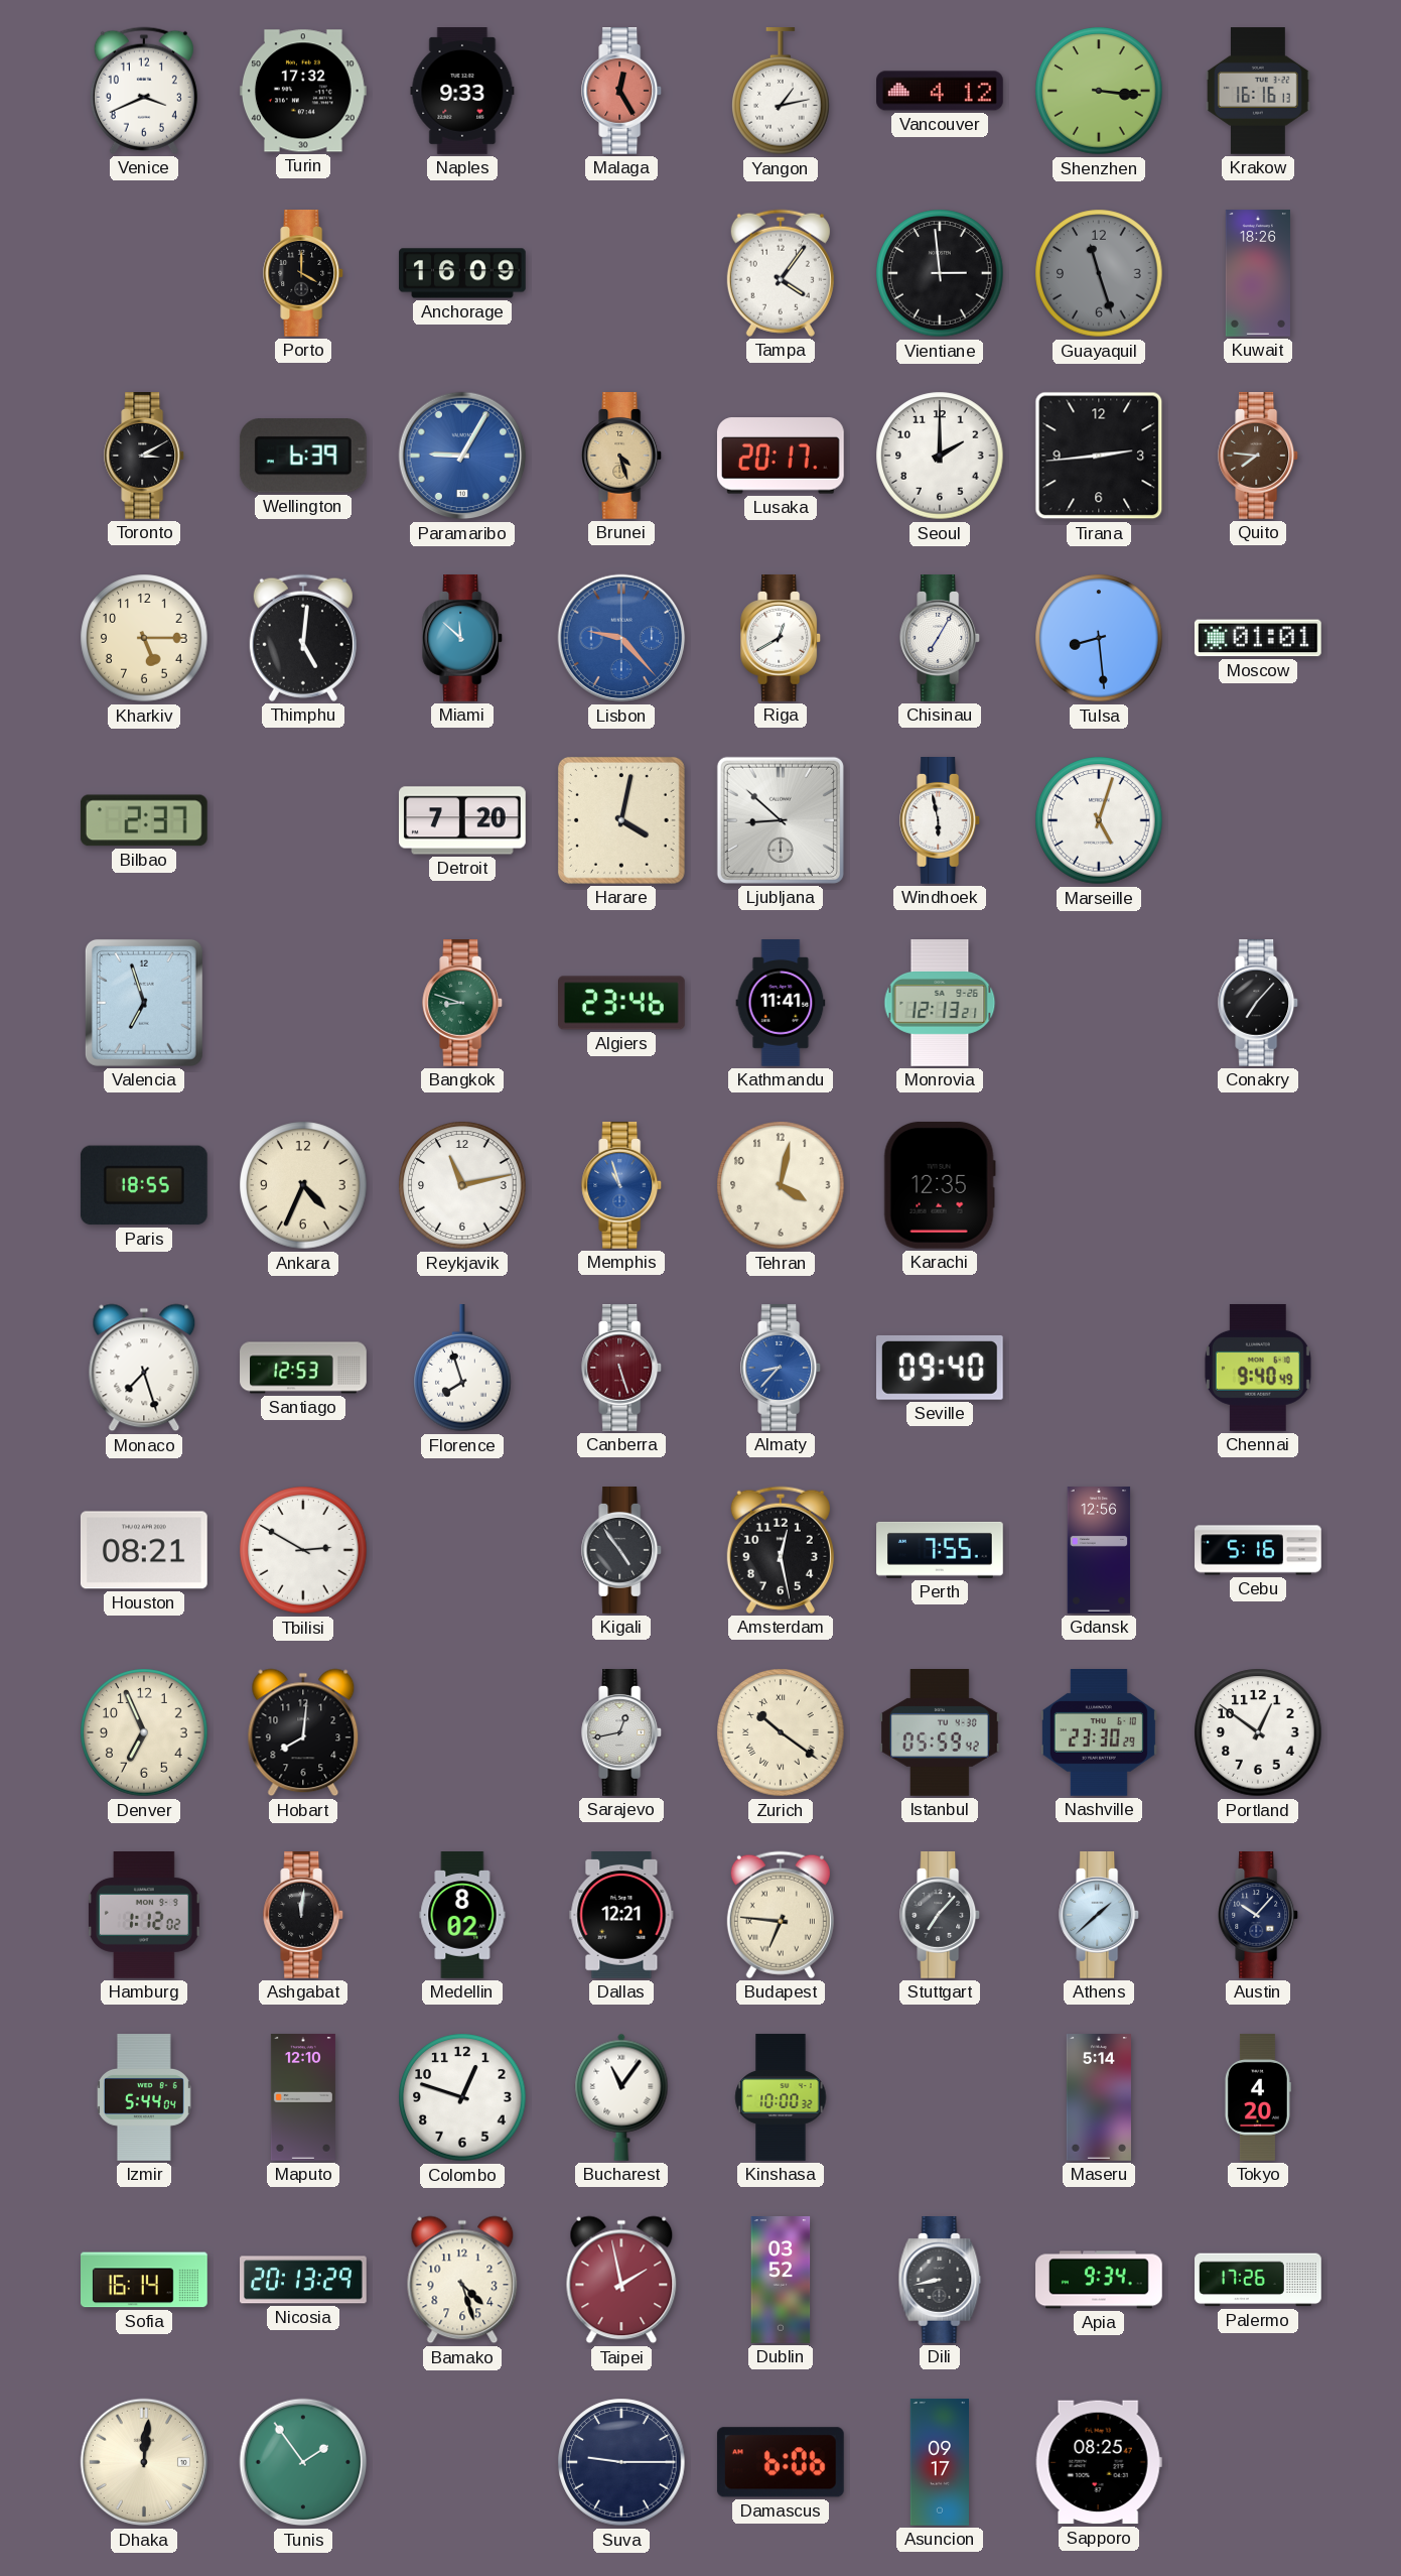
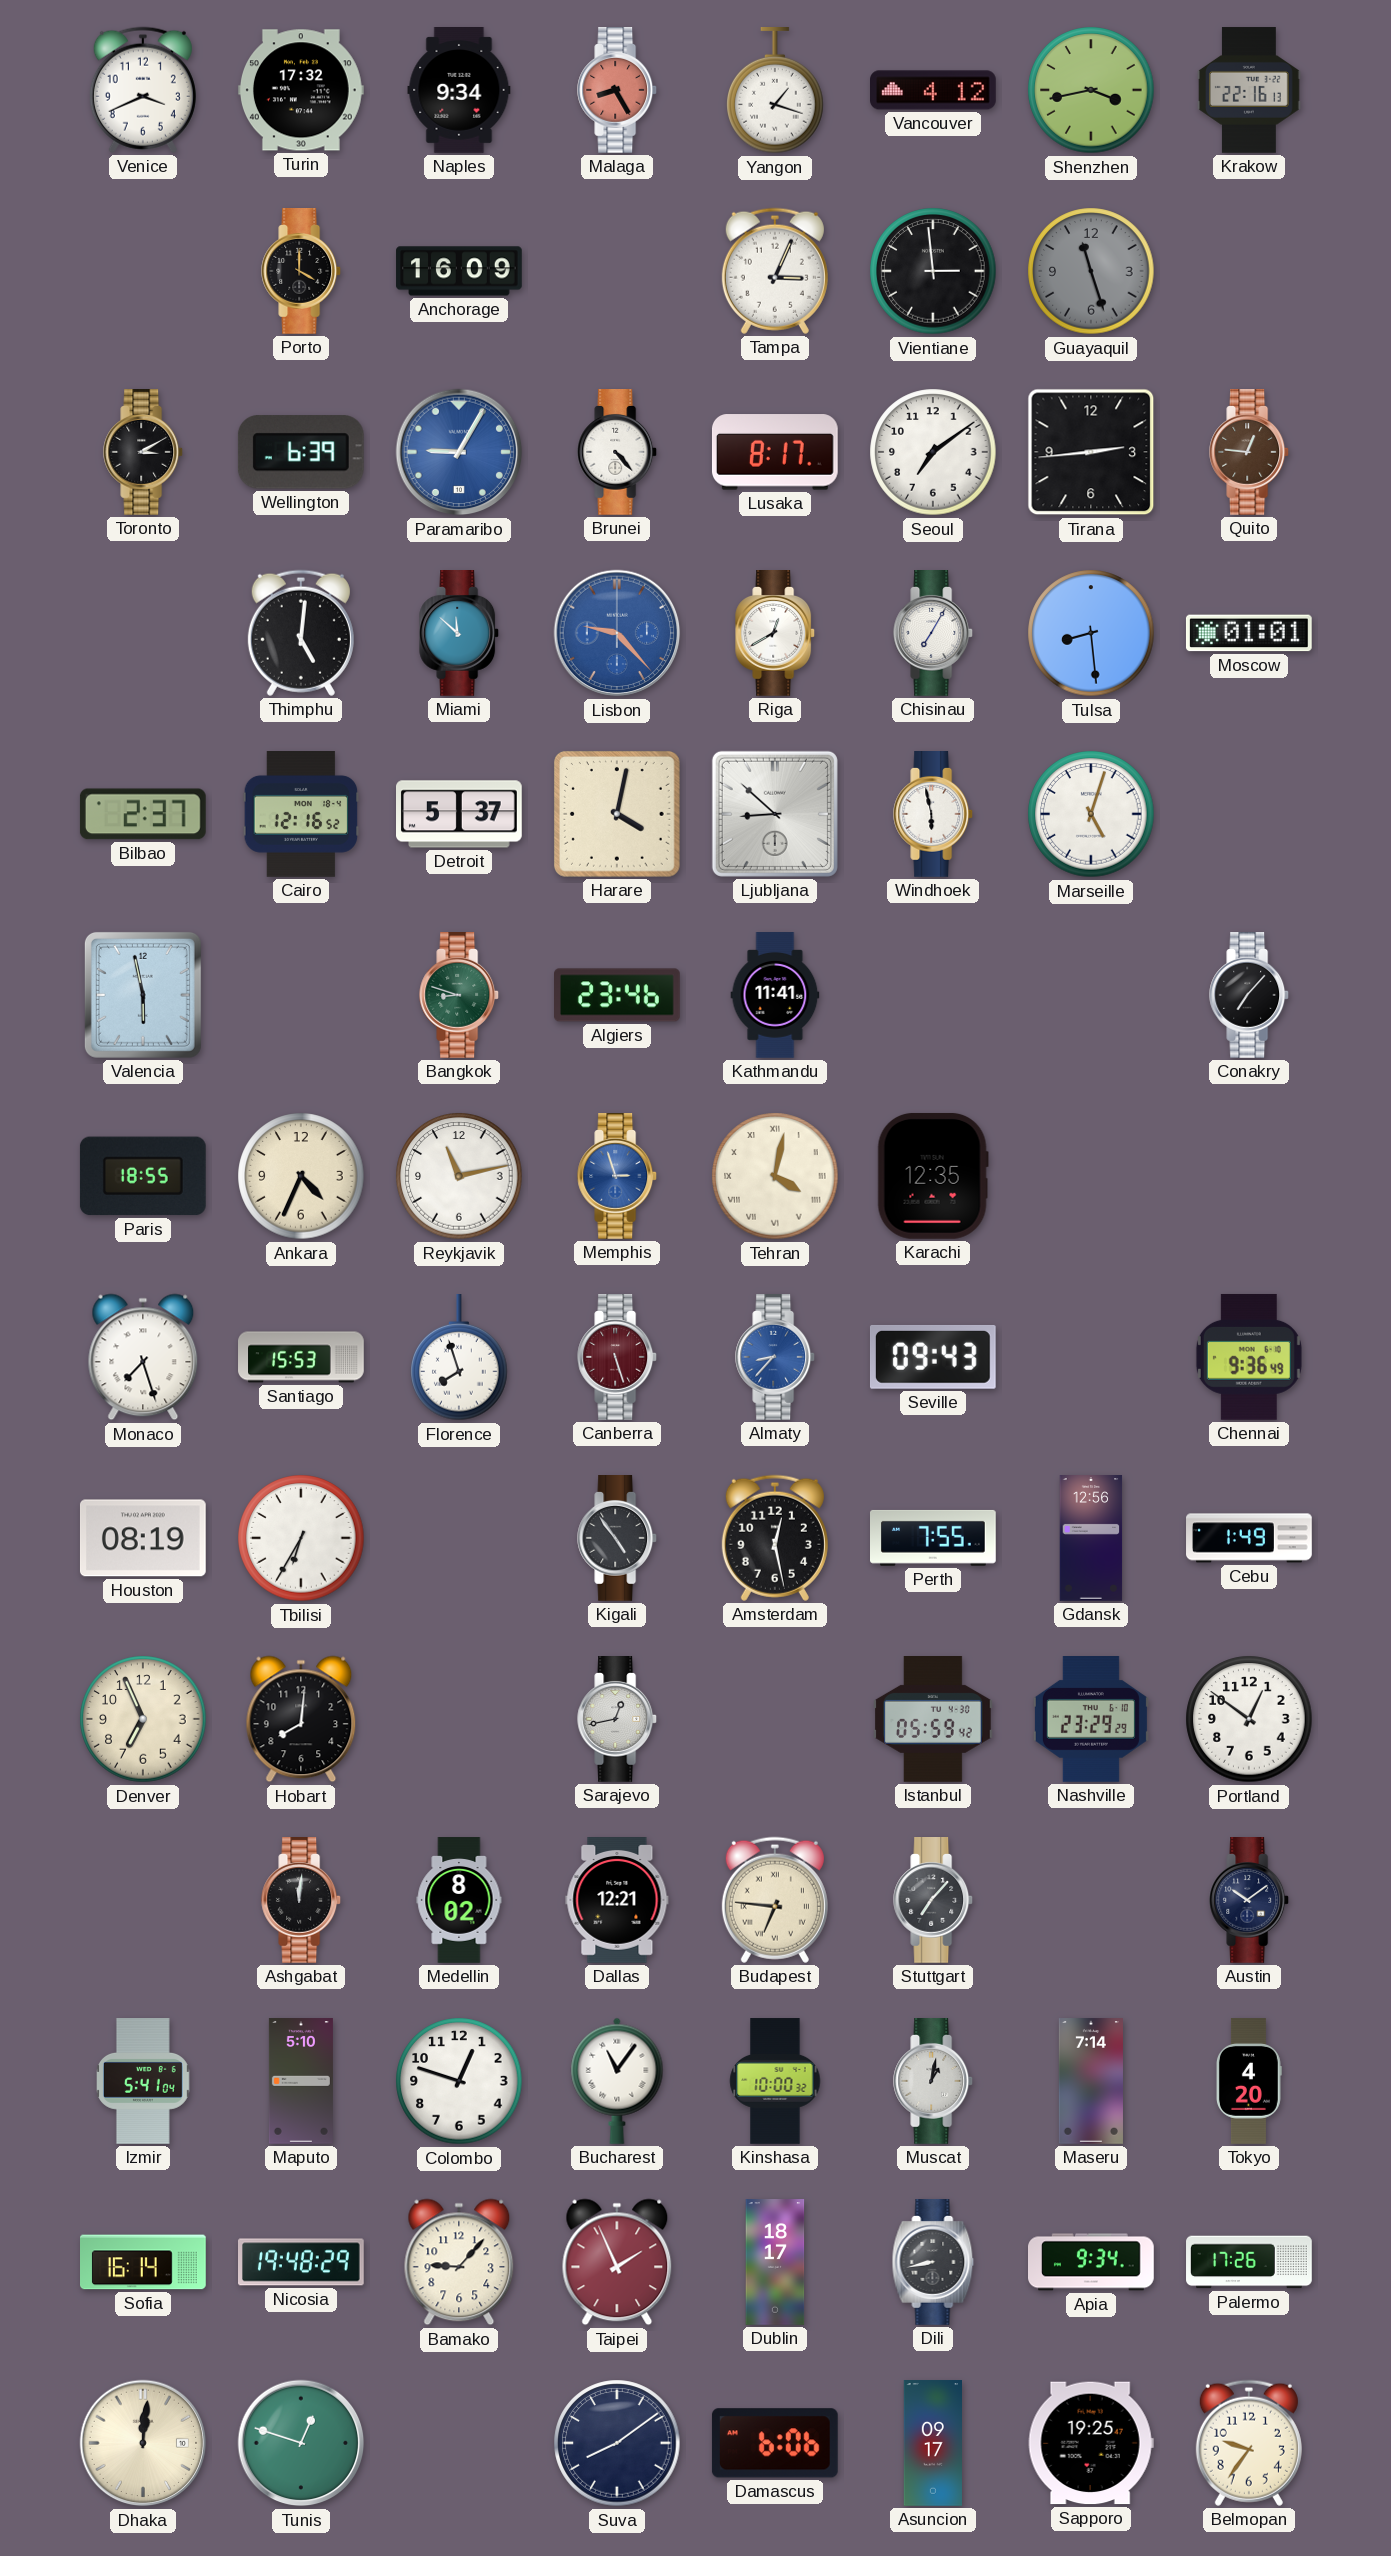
Naples: 9:33 -> 9:34
Malaga: 12:25 -> 8:25
Yangon: 1:13 -> 1:18
Shenzhen: 3:16 -> 3:43
Krakow: 16:16 -> 22:16
Tampa: 4:06 -> 3:04
Kuwait: 18:26 -> none
Brunei: 4:27 -> 4:23
Brunei dial: champagne -> white
Lusaka: 20:17 -> 8:17
Seoul: 2:00 -> 7:09
Quito: 7:46 -> 12:46
Kharkiv: 5:15 -> none
Cairo: none -> 12:16
Detroit: 7:20 -> 5:37
Valencia: 6:57 -> 5:58
Monrovia: 12:13 -> none
Memphis: 10:57 -> 2:57
Tehran numerals: Arabic -> Roman
Santiago: 12:53 -> 15:53
Seville: 09:40 -> 09:43
Chennai: 9:40 -> 9:36
Houston: 08:21 -> 08:19
Tbilisi: 2:50 -> 6:35
Cebu: 5:16 -> 1:49
Zurich: 10:21 -> none
Nashville: 23:30 -> 23:29
Hamburg: 1:12 -> none
Athens: 1:38 -> none
Austin: 10:07 -> 10:09
Izmir: 5:44 -> 5:41
Maputo: 12:10 -> 5:10
Muscat: none -> 1:02
Maseru: 5:14 -> 7:14
Nicosia: 20:13 -> 19:48
Bamako: 4:27 -> 9:07
Taipei: 1:58 -> 1:56
Dublin: 03:52 -> 18:17
Tunis: 1:54 -> 12:48
Suva: 9:15 -> 8:09
Sapporo: 08:25 -> 19:25
Belmopan: none -> 9:36
